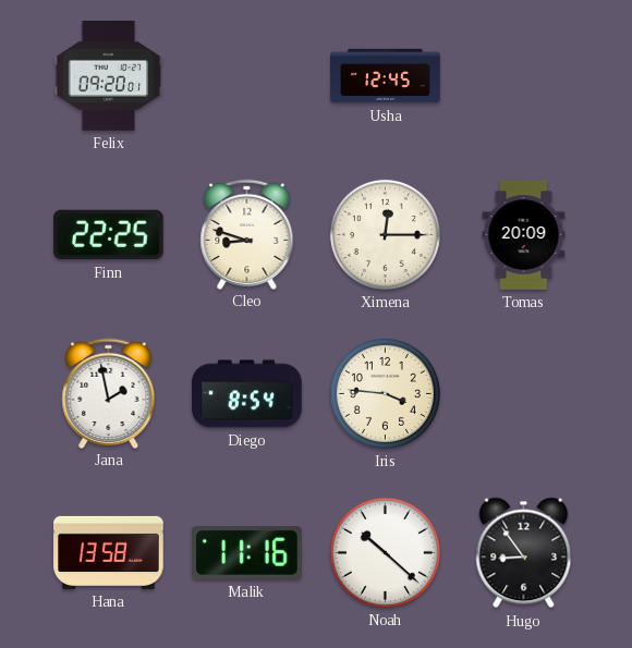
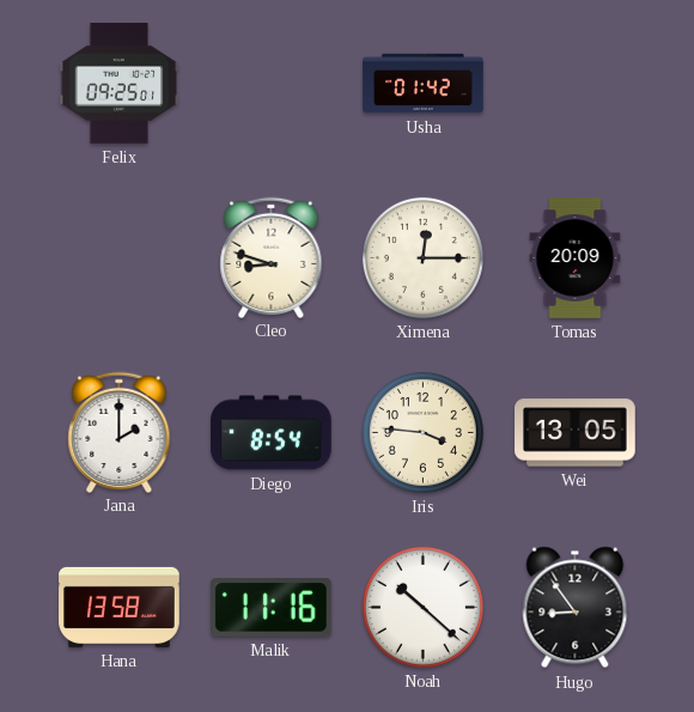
Felix: 09:20 -> 09:25
Usha: 12:45 -> 01:42
Finn: 22:25 -> none
Jana: 1:58 -> 2:00
Wei: none -> 13:05
